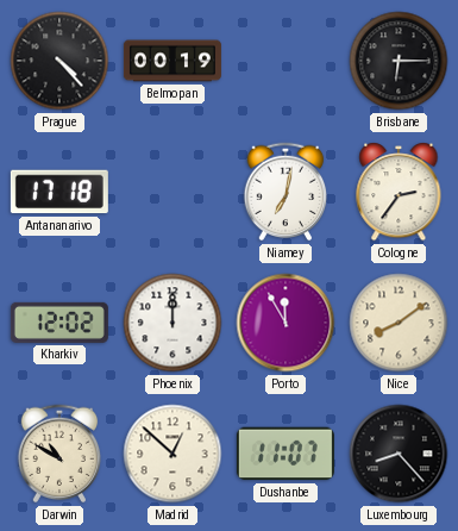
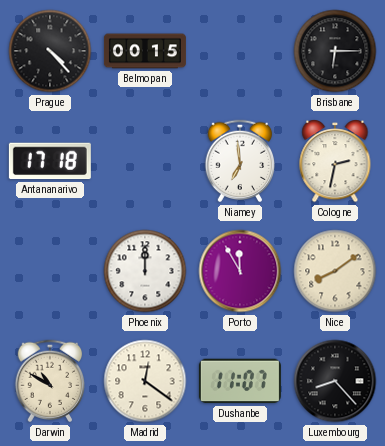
Belmopan: 00:19 -> 00:15
Niamey: 7:02 -> 6:59
Cologne: 2:36 -> 2:32
Kharkiv: 12:02 -> none
Madrid: 12:52 -> 12:21
